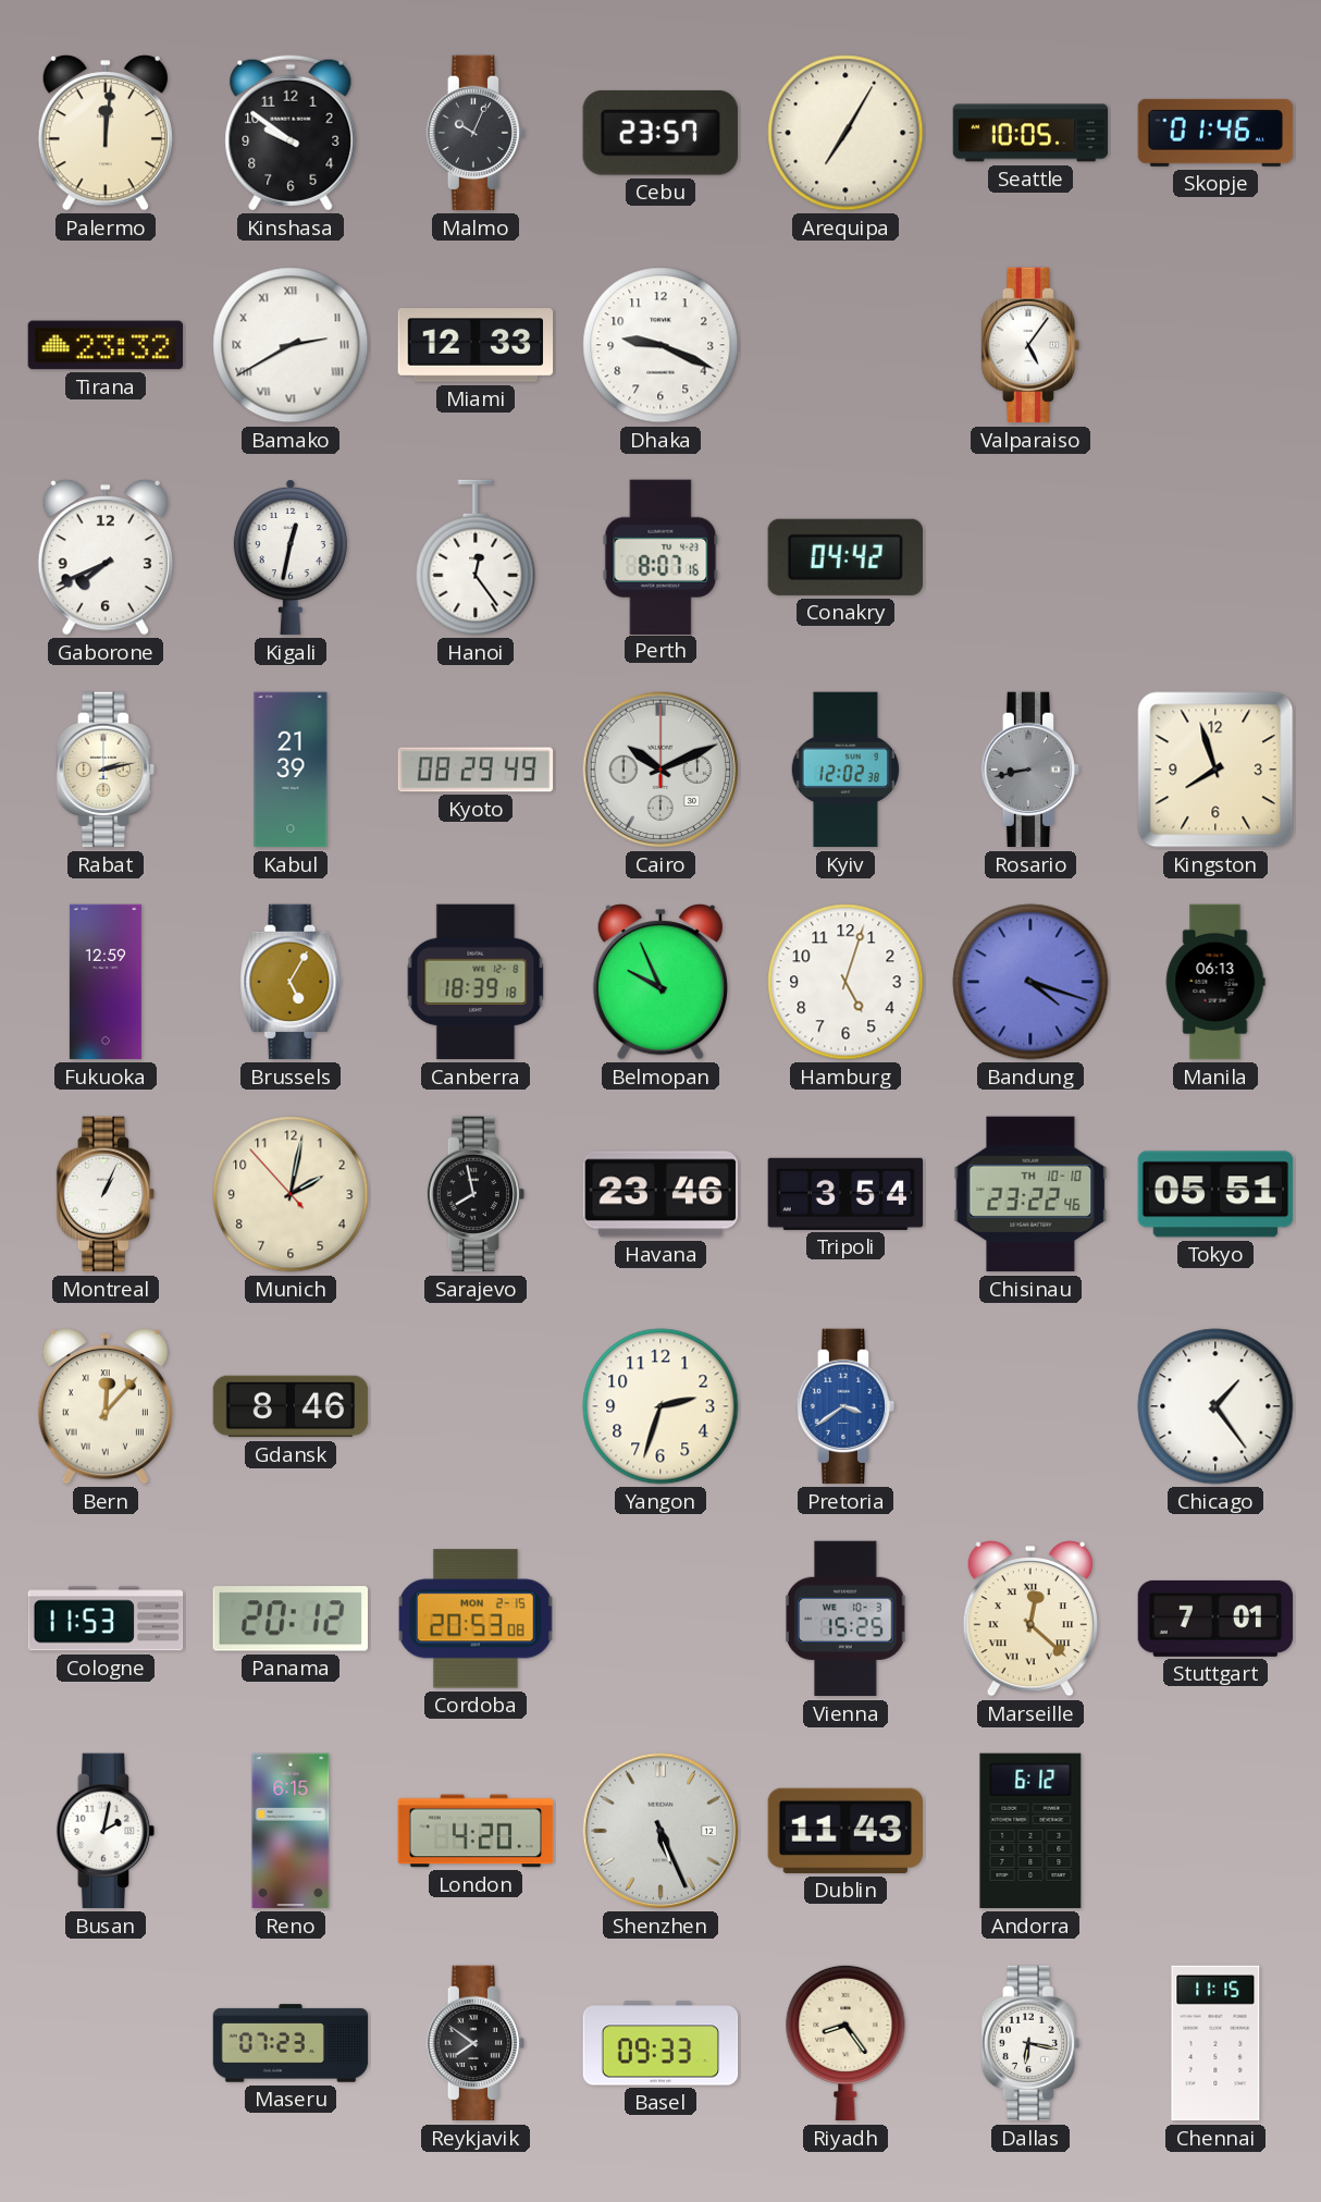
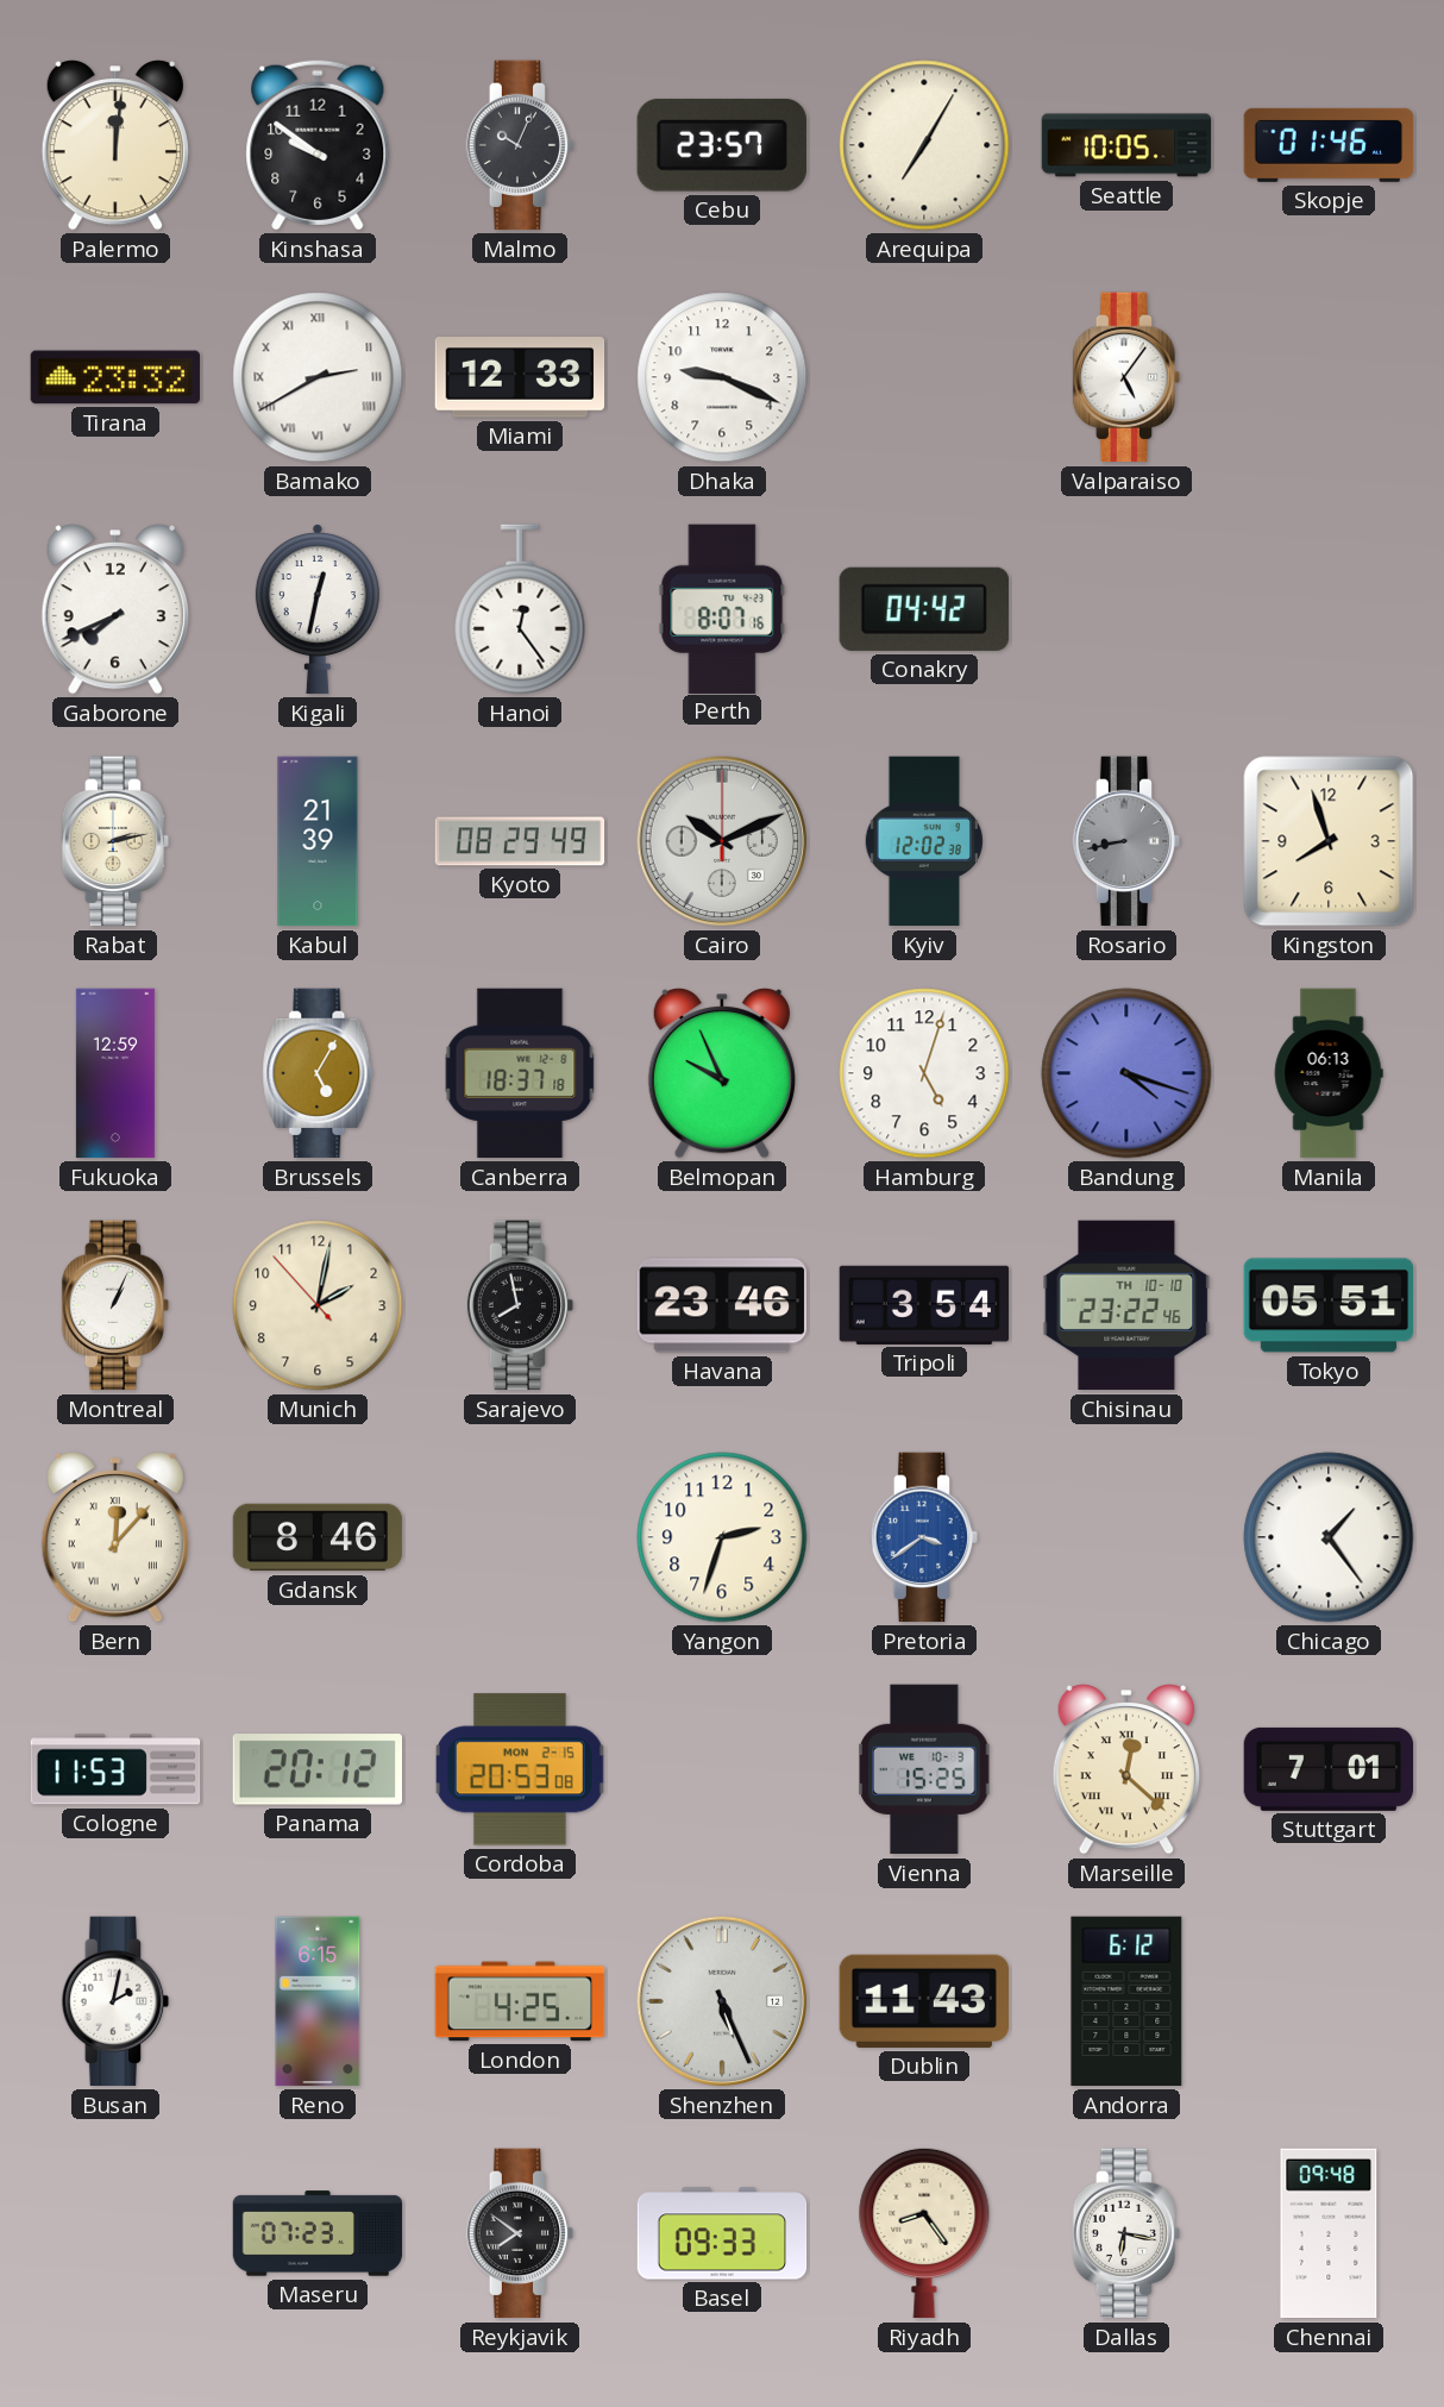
Canberra: 18:39 -> 18:37
London: 4:20 -> 4:25
Chennai: 11:15 -> 09:48
